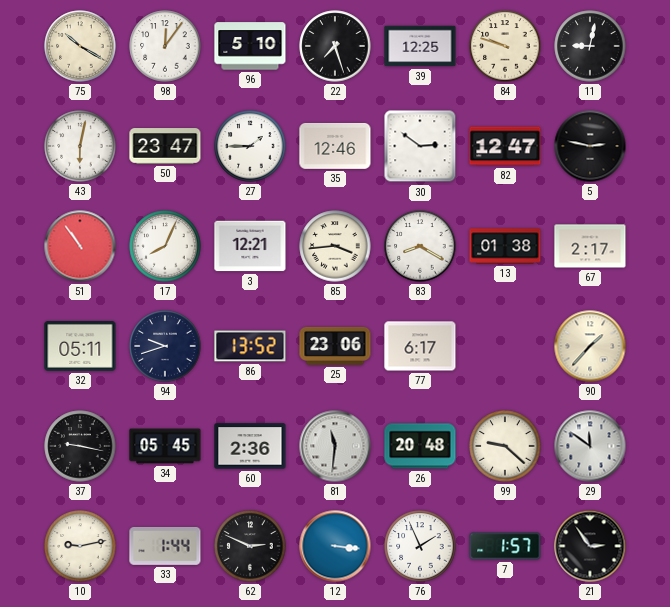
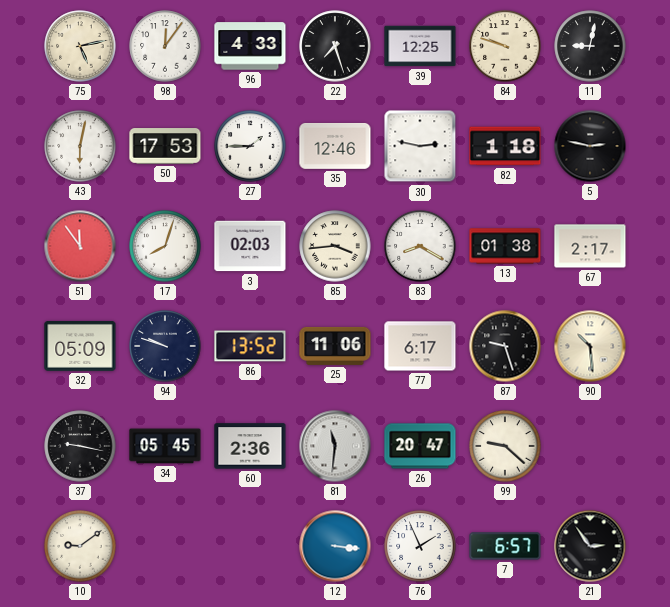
75: 10:20 -> 5:13
96: 5:10 -> 4:33
50: 23:47 -> 17:53
30: 2:51 -> 2:47
82: 12:47 -> 1:18
51: 10:54 -> 11:54
17: 8:04 -> 8:03
3: 12:21 -> 02:03
32: 05:11 -> 05:09
94: 9:42 -> 9:48
25: 23:06 -> 11:06
87: none -> 9:27
90: 1:37 -> 10:29
26: 20:48 -> 20:47
29: 11:51 -> none
10: 9:13 -> 9:09
33: 1:44 -> none
62: 2:49 -> none
7: 1:57 -> 6:57
